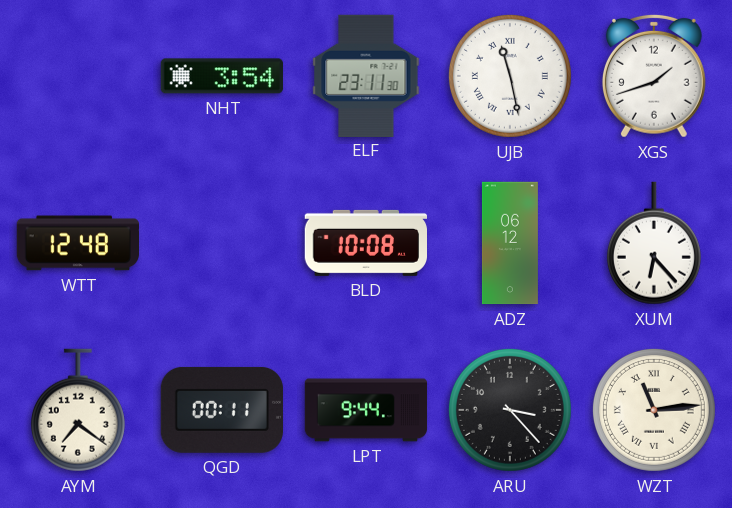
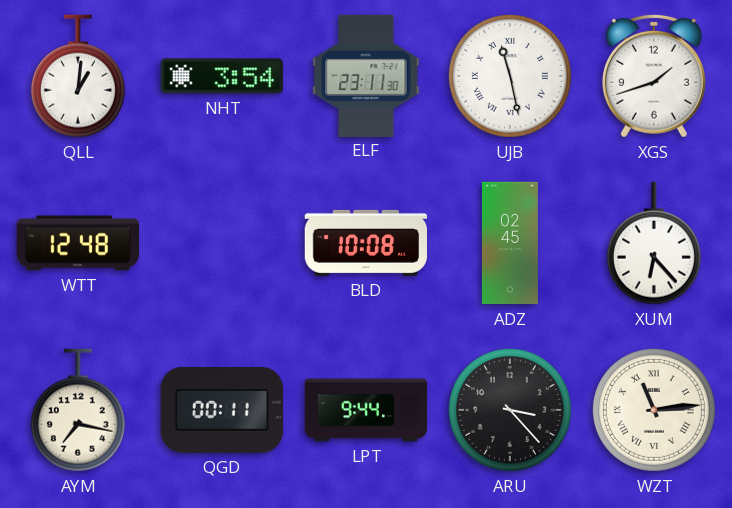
QLL: none -> 1:01
ADZ: 06:12 -> 02:45
AYM: 7:21 -> 7:17
